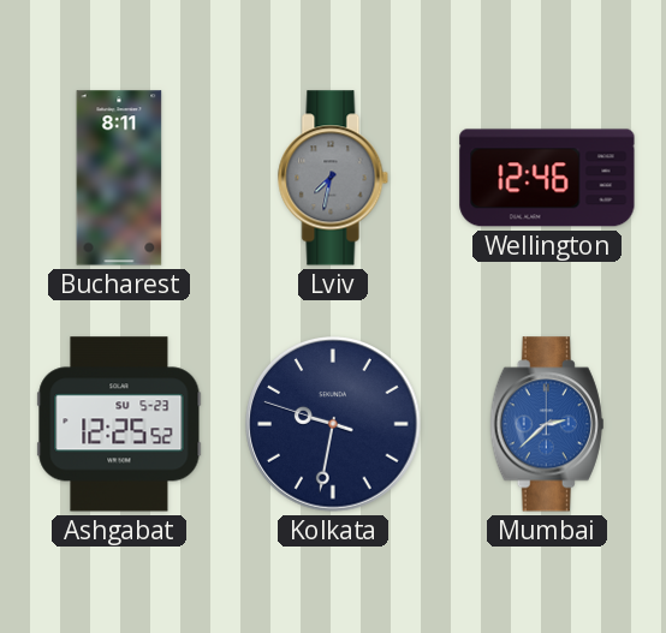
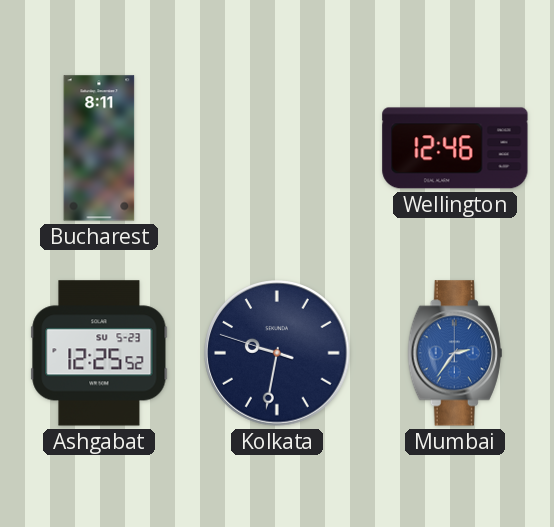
Lviv: 7:32 -> none
Mumbai: 2:38 -> 2:36
